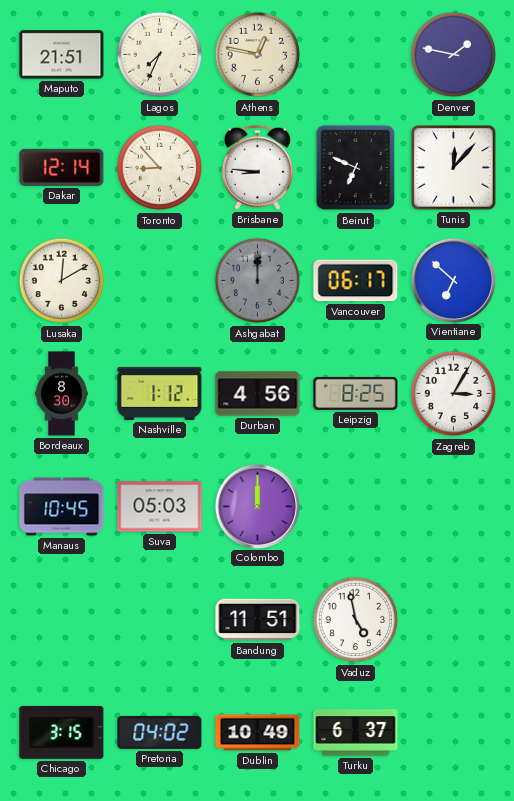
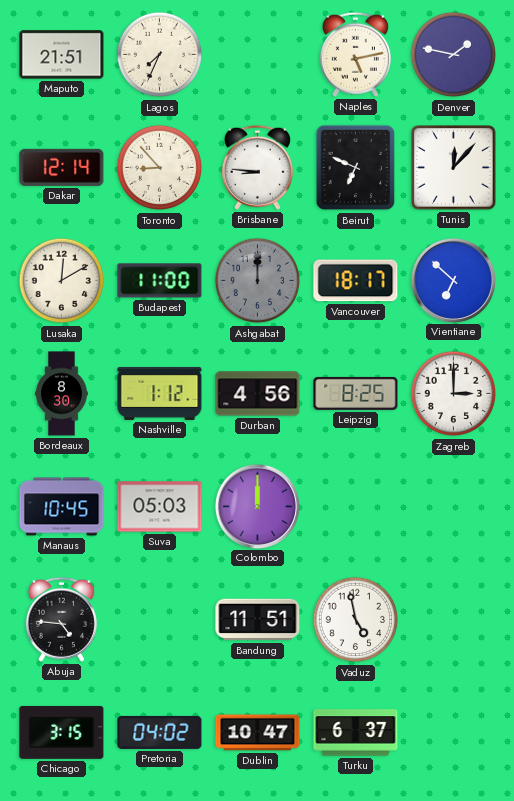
Athens: 12:47 -> none
Naples: none -> 5:13
Budapest: none -> 11:00
Vancouver: 06:17 -> 18:17
Zagreb: 3:05 -> 3:00
Abuja: none -> 4:46
Dublin: 10:49 -> 10:47
